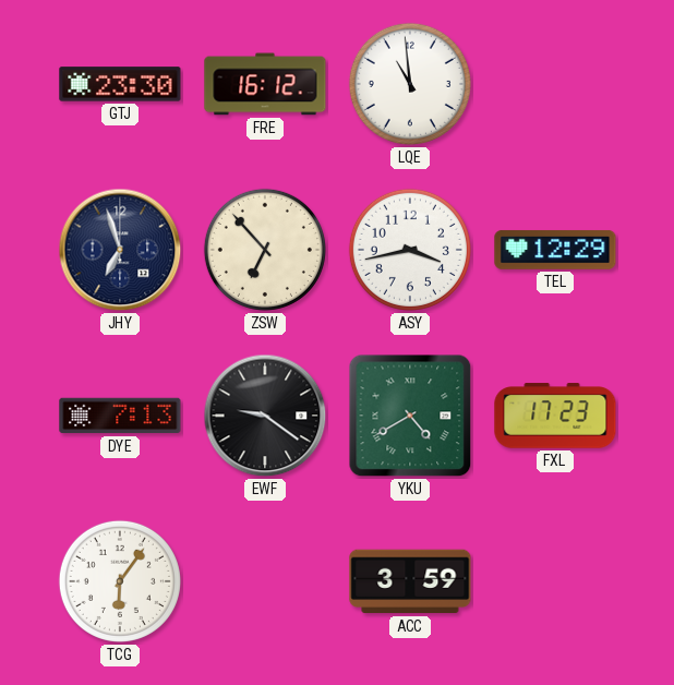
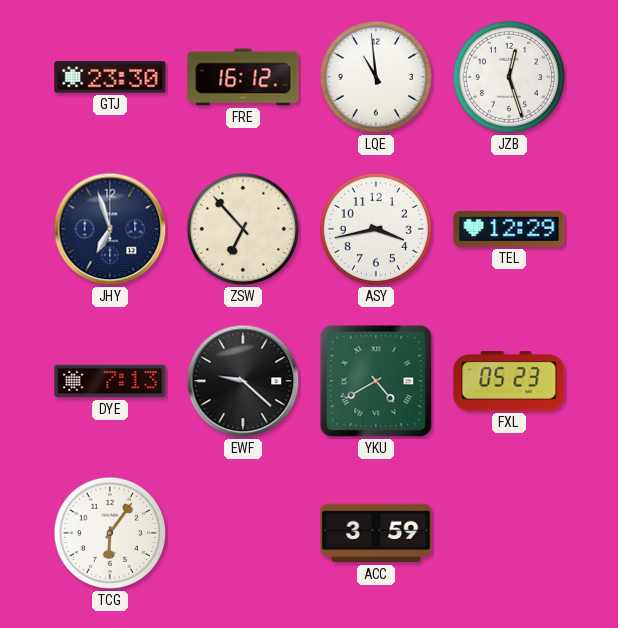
JZB: none -> 12:27
EWF: 9:21 -> 9:22
FXL: 17:23 -> 05:23
